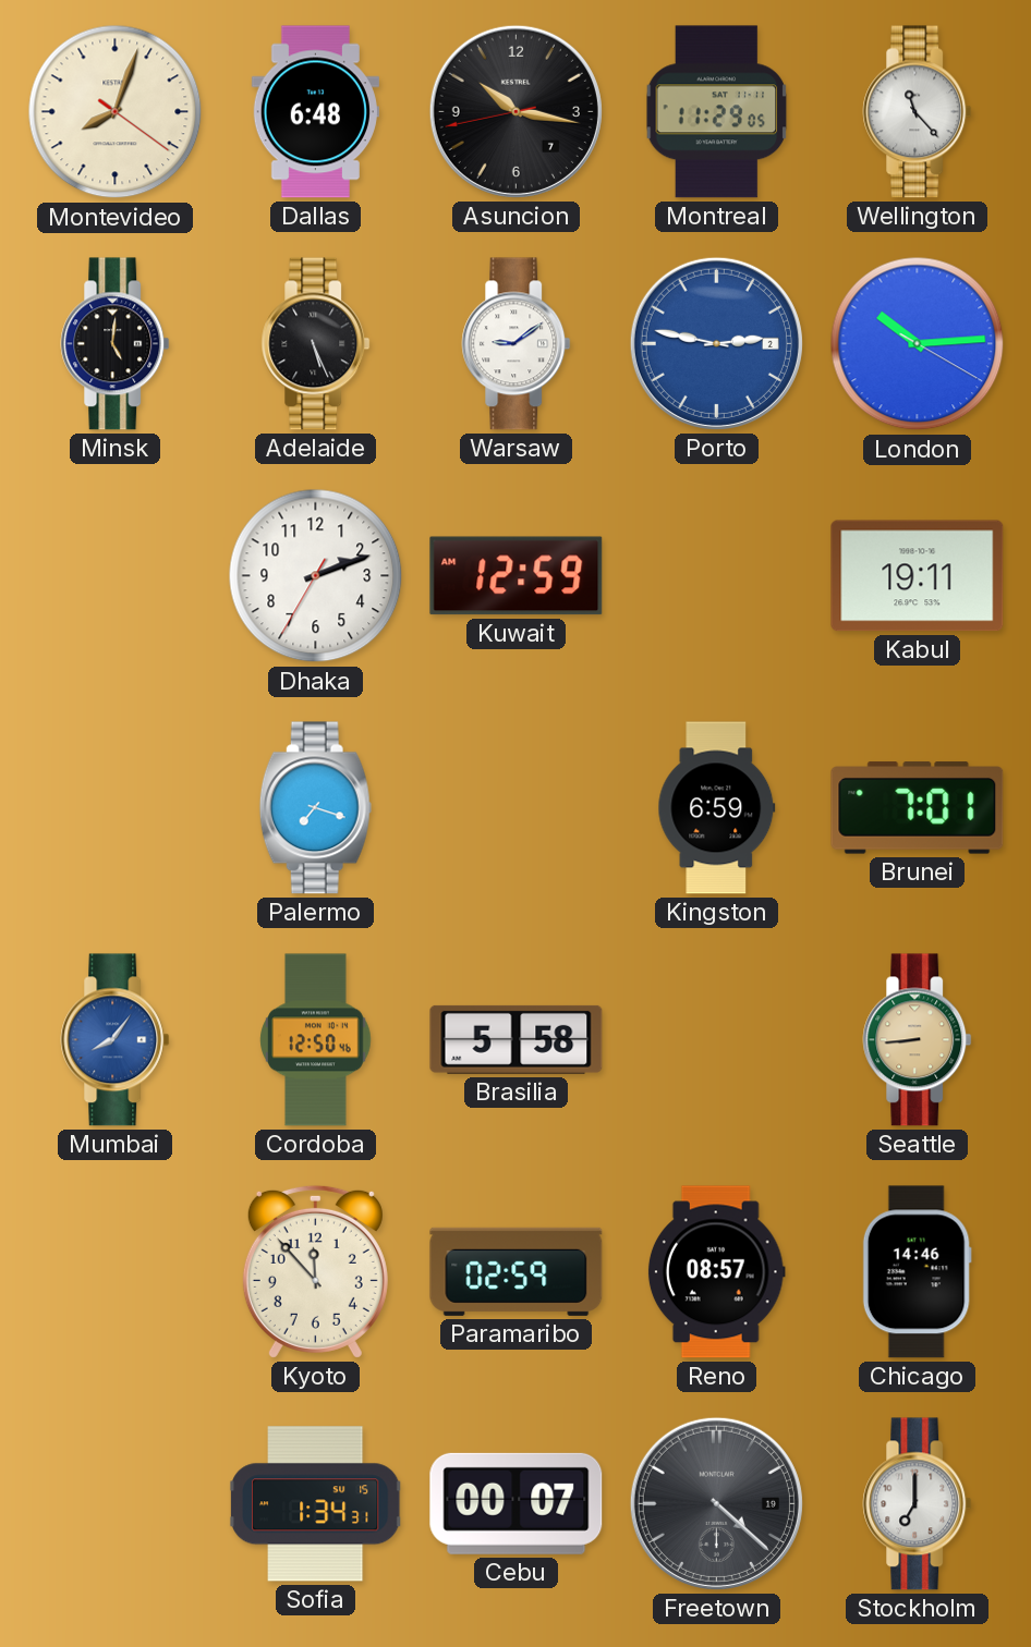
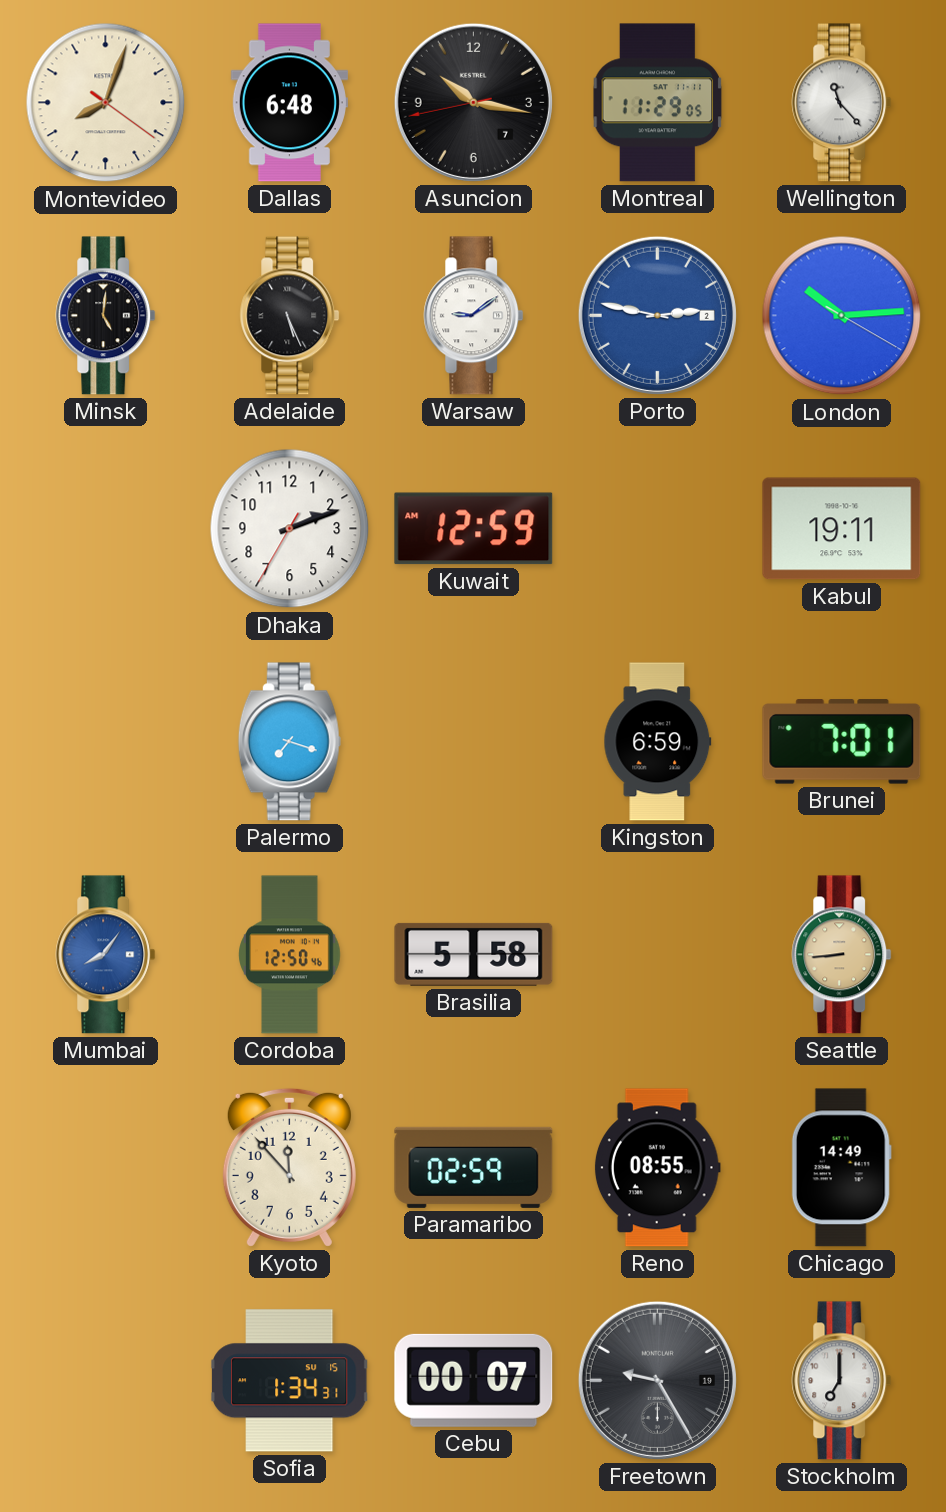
Reno: 08:57 -> 08:55
Chicago: 14:46 -> 14:49
Freetown: 4:22 -> 9:25
